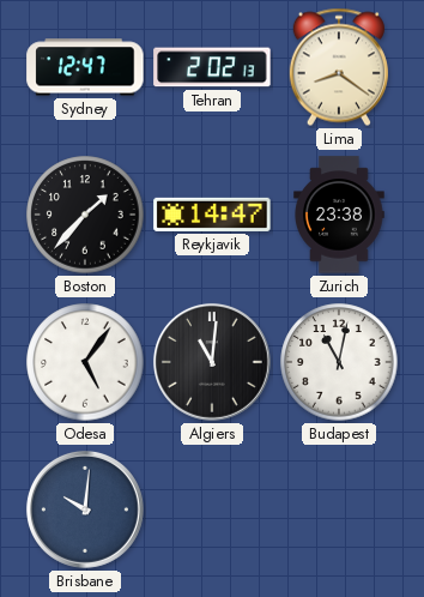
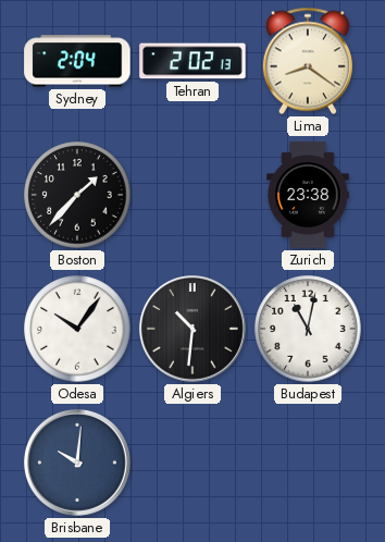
Sydney: 12:47 -> 2:04
Reykjavik: 14:47 -> none
Odesa: 5:06 -> 10:06
Algiers: 11:01 -> 10:31
